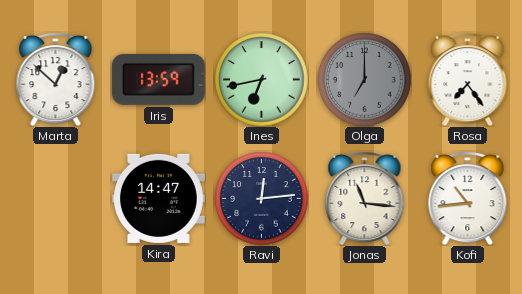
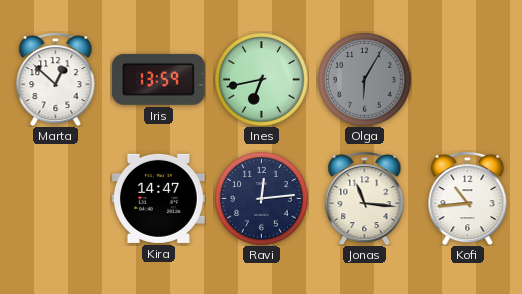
Olga: 7:00 -> 6:05
Rosa: 7:24 -> none
